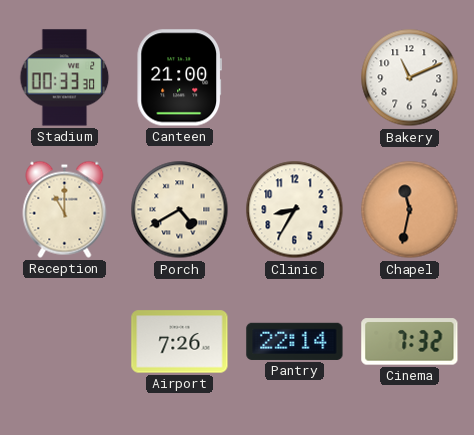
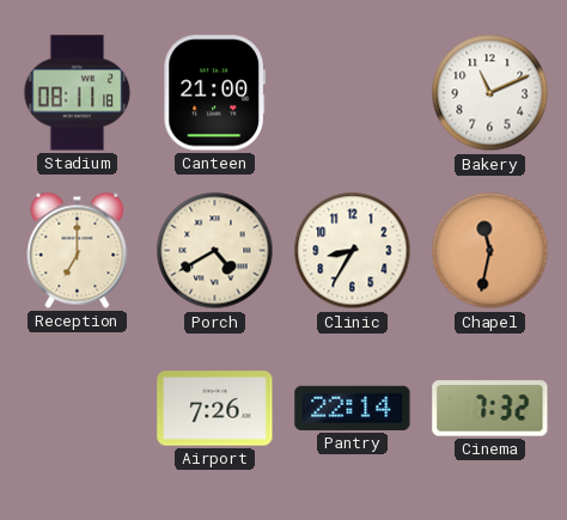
Stadium: 00:33 -> 08:11
Reception: 11:00 -> 7:00
